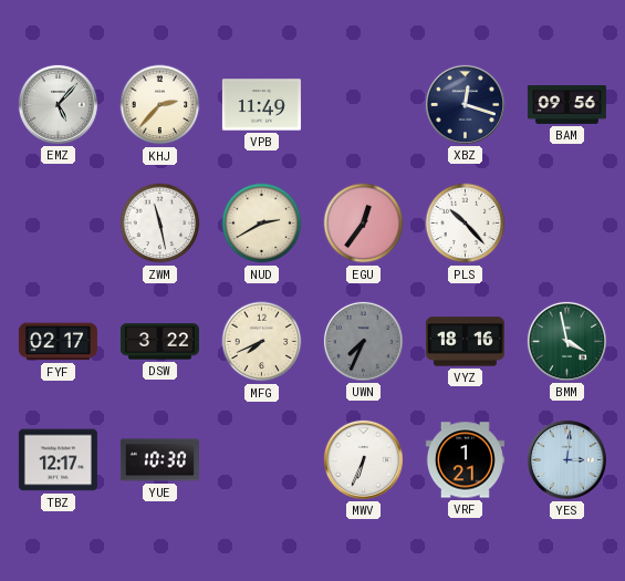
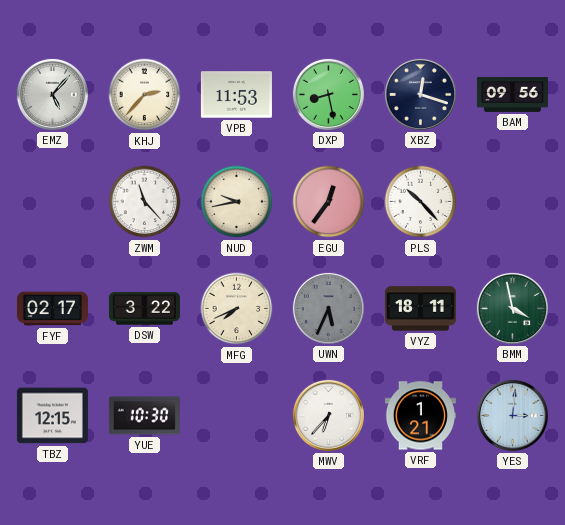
VPB: 11:49 -> 11:53
DXP: none -> 8:28
ZWM: 11:28 -> 11:23
NUD: 2:40 -> 9:43
UWN: 7:34 -> 5:34
VYZ: 18:16 -> 18:11
TBZ: 12:17 -> 12:15
MWV: 6:34 -> 6:37
